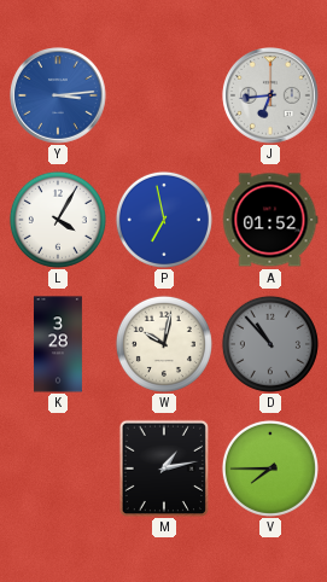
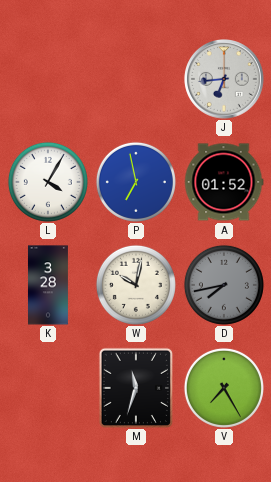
Y: 3:14 -> none
D: 10:53 -> 7:43
M: 1:13 -> 11:33
V: 7:45 -> 7:25
